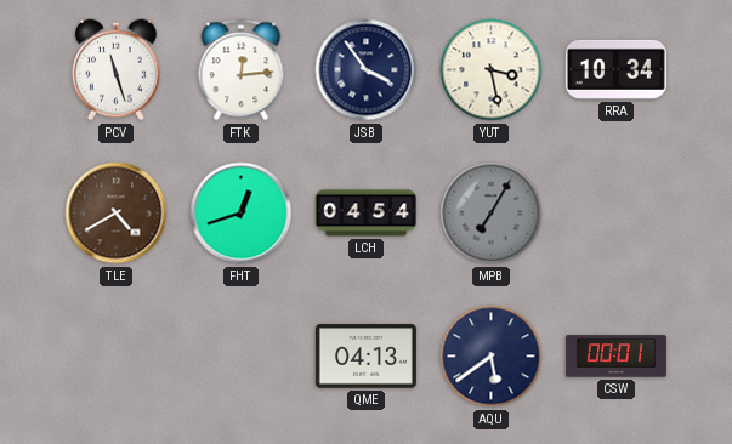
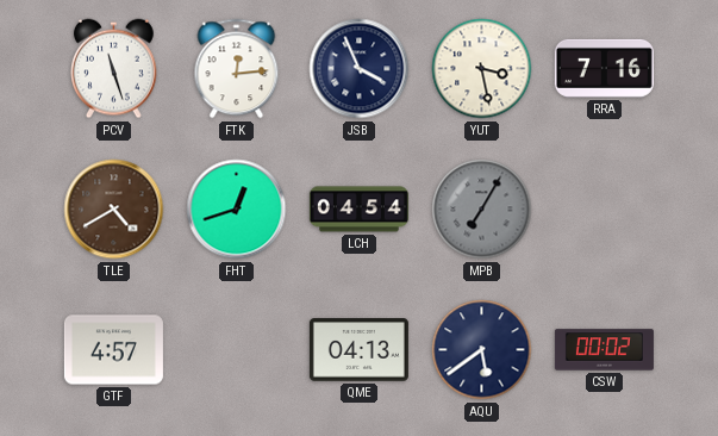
JSB: 3:54 -> 3:56
RRA: 10:34 -> 7:16
GTF: none -> 4:57
CSW: 00:01 -> 00:02
